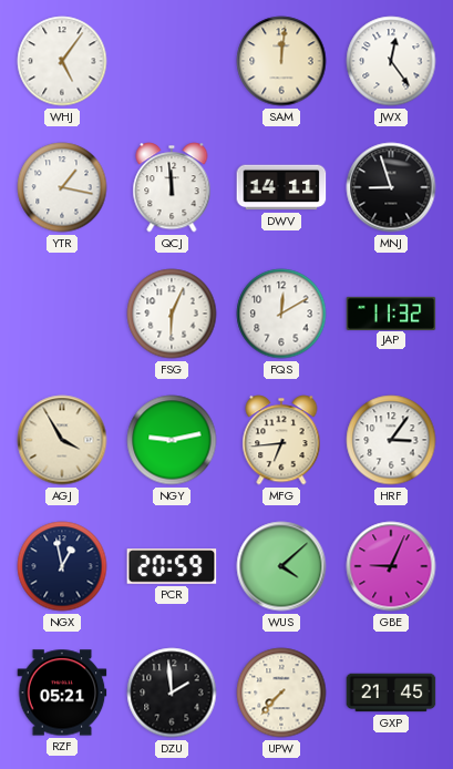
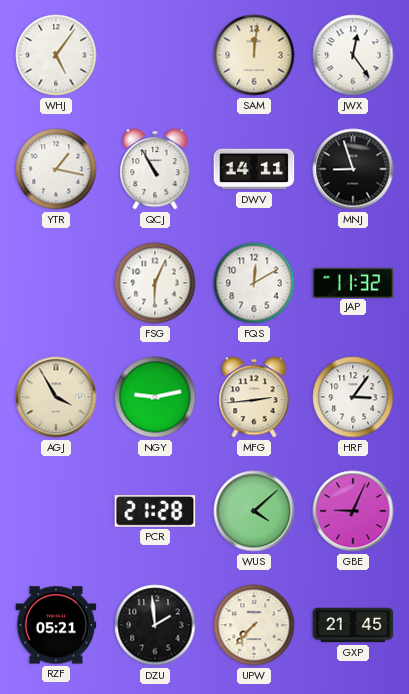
QCJ: 11:59 -> 10:55
MFG: 6:44 -> 2:44
NGX: 12:58 -> none
PCR: 20:59 -> 21:28
